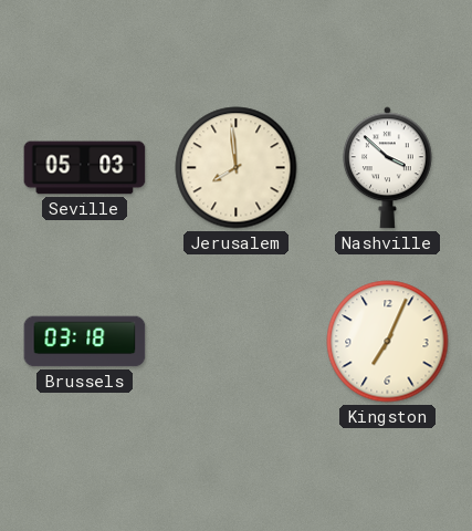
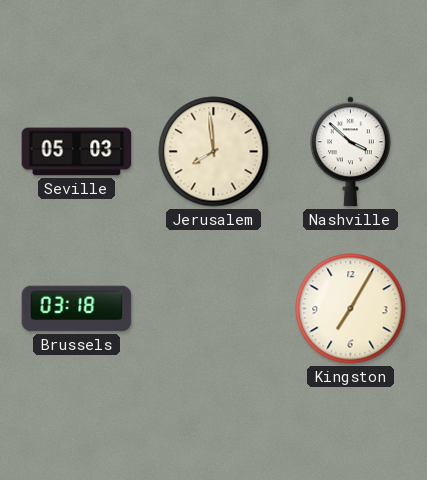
Kingston: 7:04 -> 7:05
